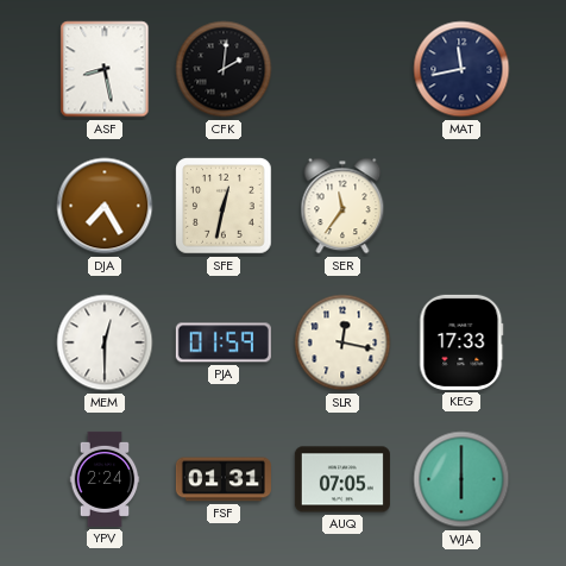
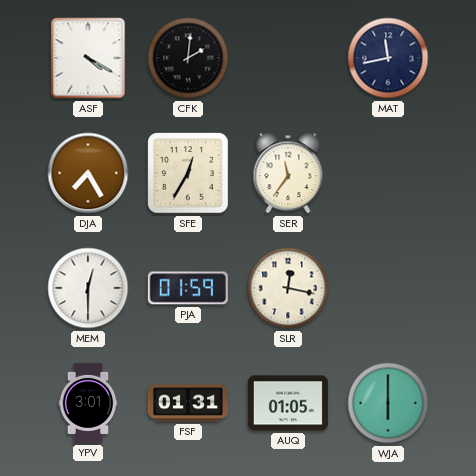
ASF: 8:28 -> 4:20
SFE: 12:32 -> 12:35
KEG: 17:33 -> none
YPV: 2:24 -> 3:01
AUQ: 07:05 -> 01:05
